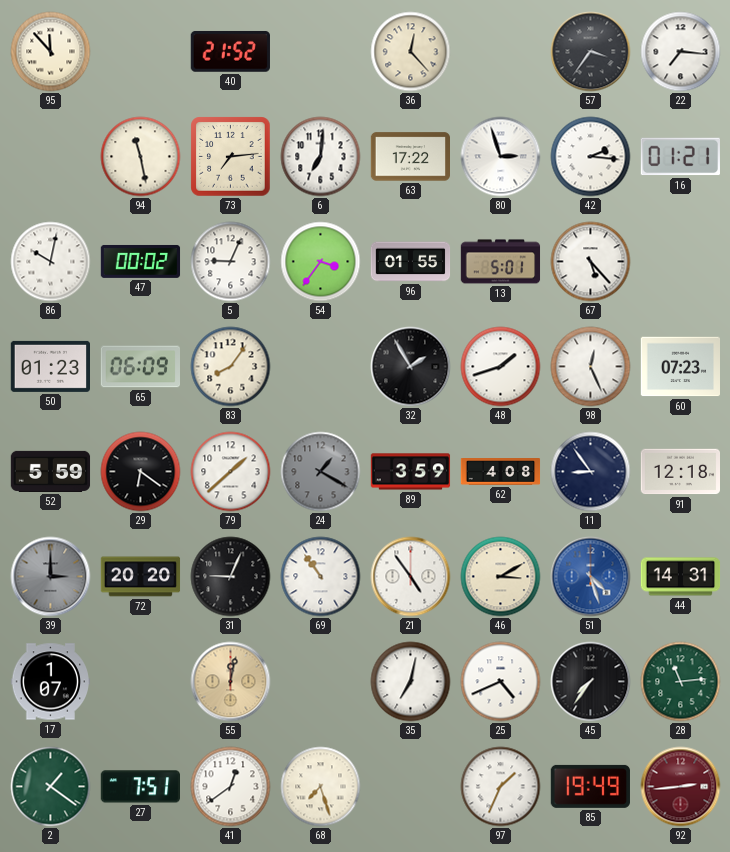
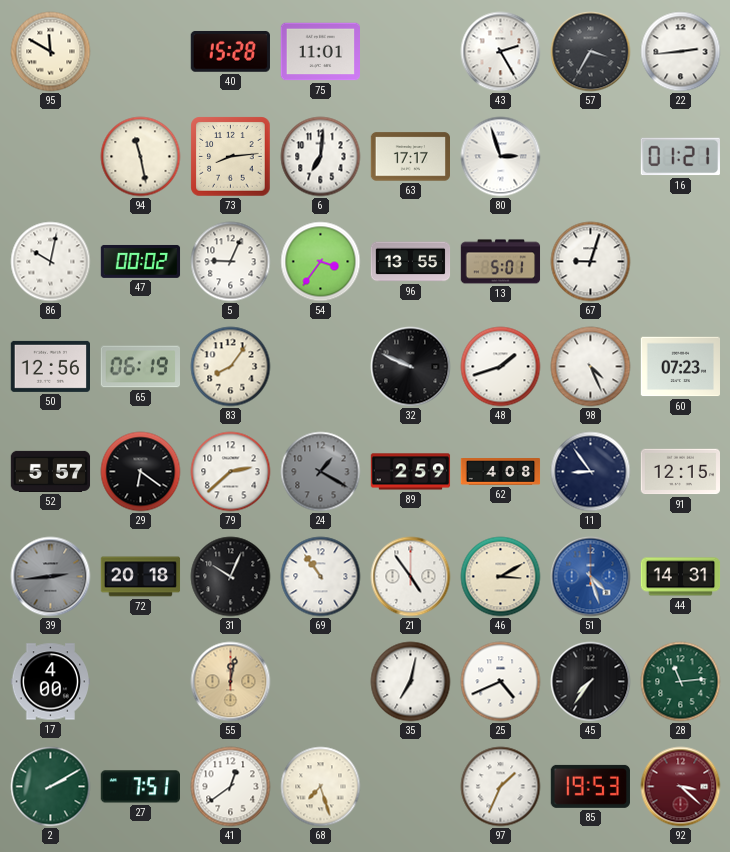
95: 11:53 -> 11:50
40: 21:52 -> 15:28
75: none -> 11:01
36: 12:23 -> none
43: none -> 2:25
57: 3:36 -> 3:35
22: 7:16 -> 2:44
73: 7:14 -> 8:14
63: 17:22 -> 17:17
42: 2:16 -> none
96: 01:55 -> 13:55
67: 5:23 -> 9:03
50: 01:23 -> 12:56
65: 06:09 -> 06:19
32: 1:55 -> 9:49
98: 12:26 -> 4:26
52: 5:59 -> 5:57
79: 1:38 -> 2:38
89: 3:59 -> 2:59
91: 12:18 -> 12:15
39: 3:00 -> 2:44
72: 20:20 -> 20:18
31: 9:04 -> 10:04
17: 1:07 -> 4:00
2: 1:21 -> 2:10
85: 19:49 -> 19:53
92: 2:44 -> 3:22
